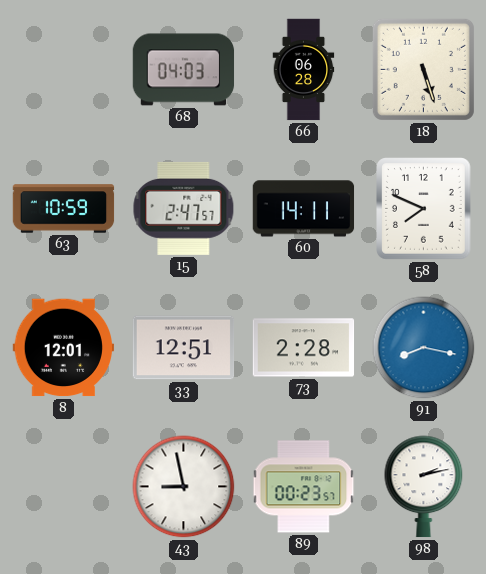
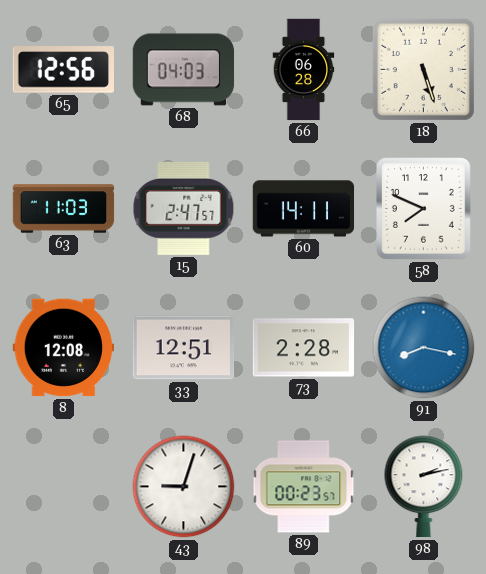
65: none -> 12:56
63: 10:59 -> 11:03
8: 12:01 -> 12:08
43: 8:58 -> 9:03
